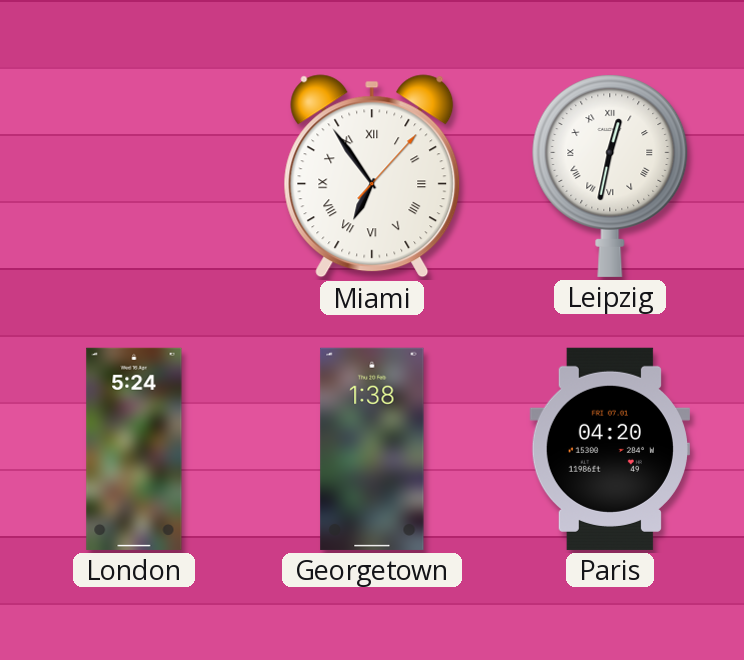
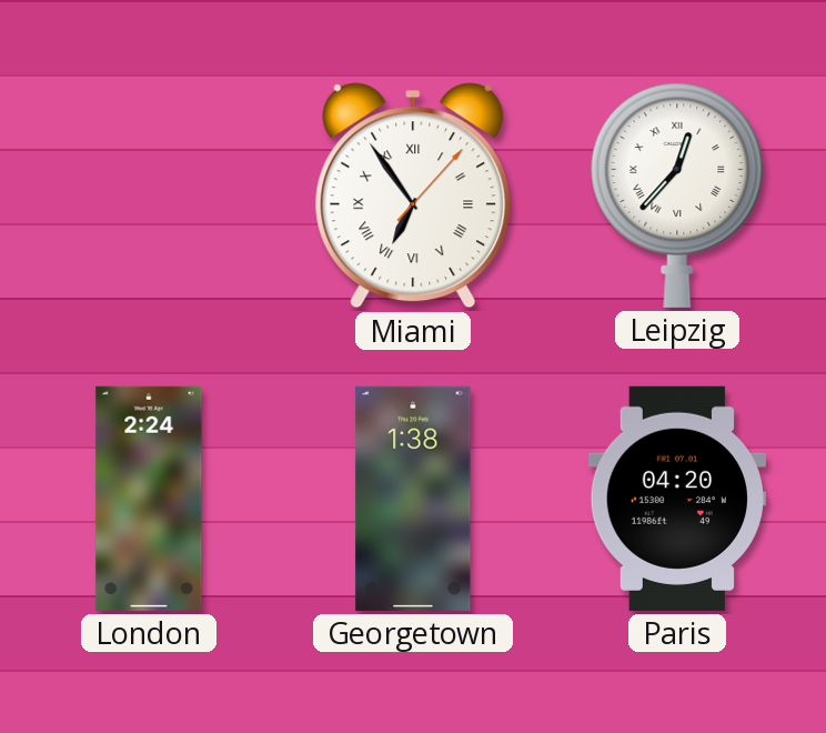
Leipzig: 12:32 -> 12:37
London: 5:24 -> 2:24
